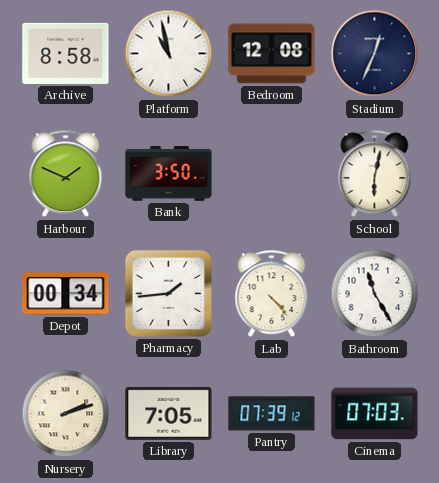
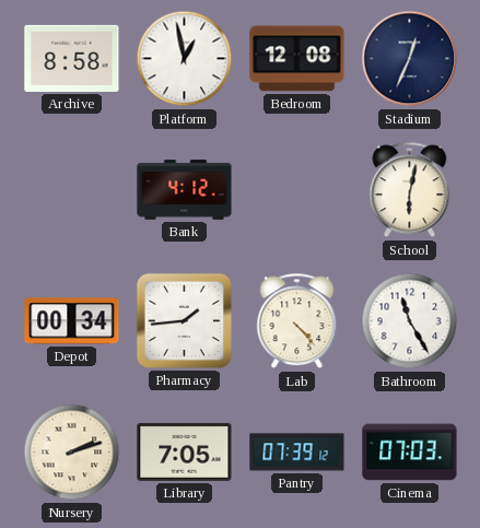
Platform: 10:58 -> 12:58
Harbour: 1:49 -> none
Bank: 3:50 -> 4:12
